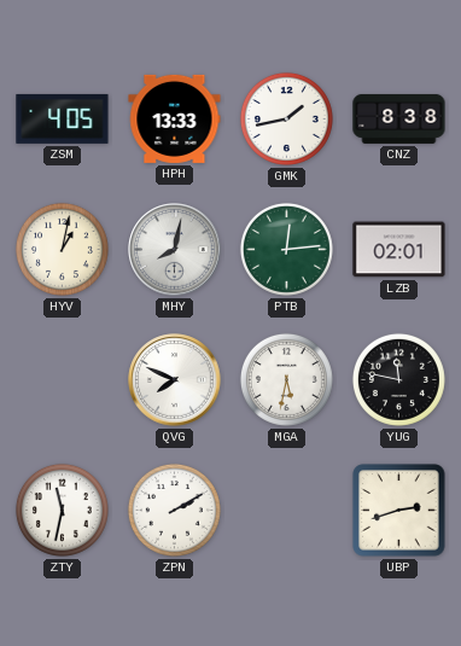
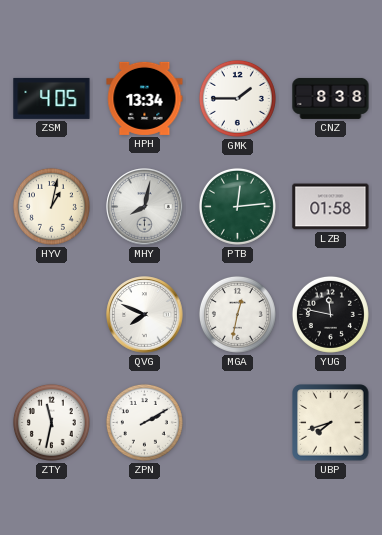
HPH: 13:33 -> 13:34
GMK: 1:43 -> 1:45
LZB: 02:01 -> 01:58
MGA: 5:32 -> 12:32
UBP: 2:42 -> 7:42
